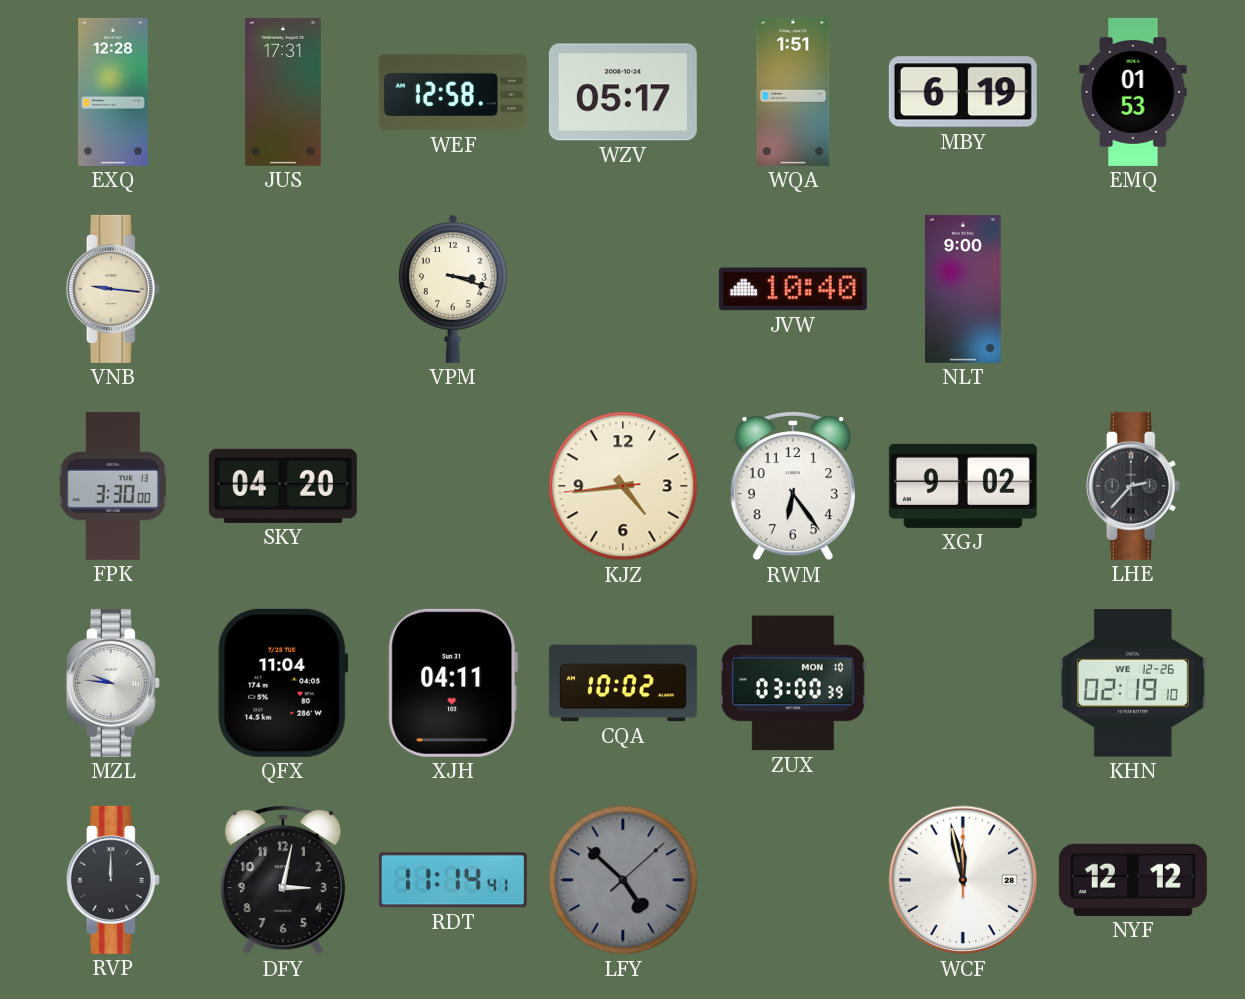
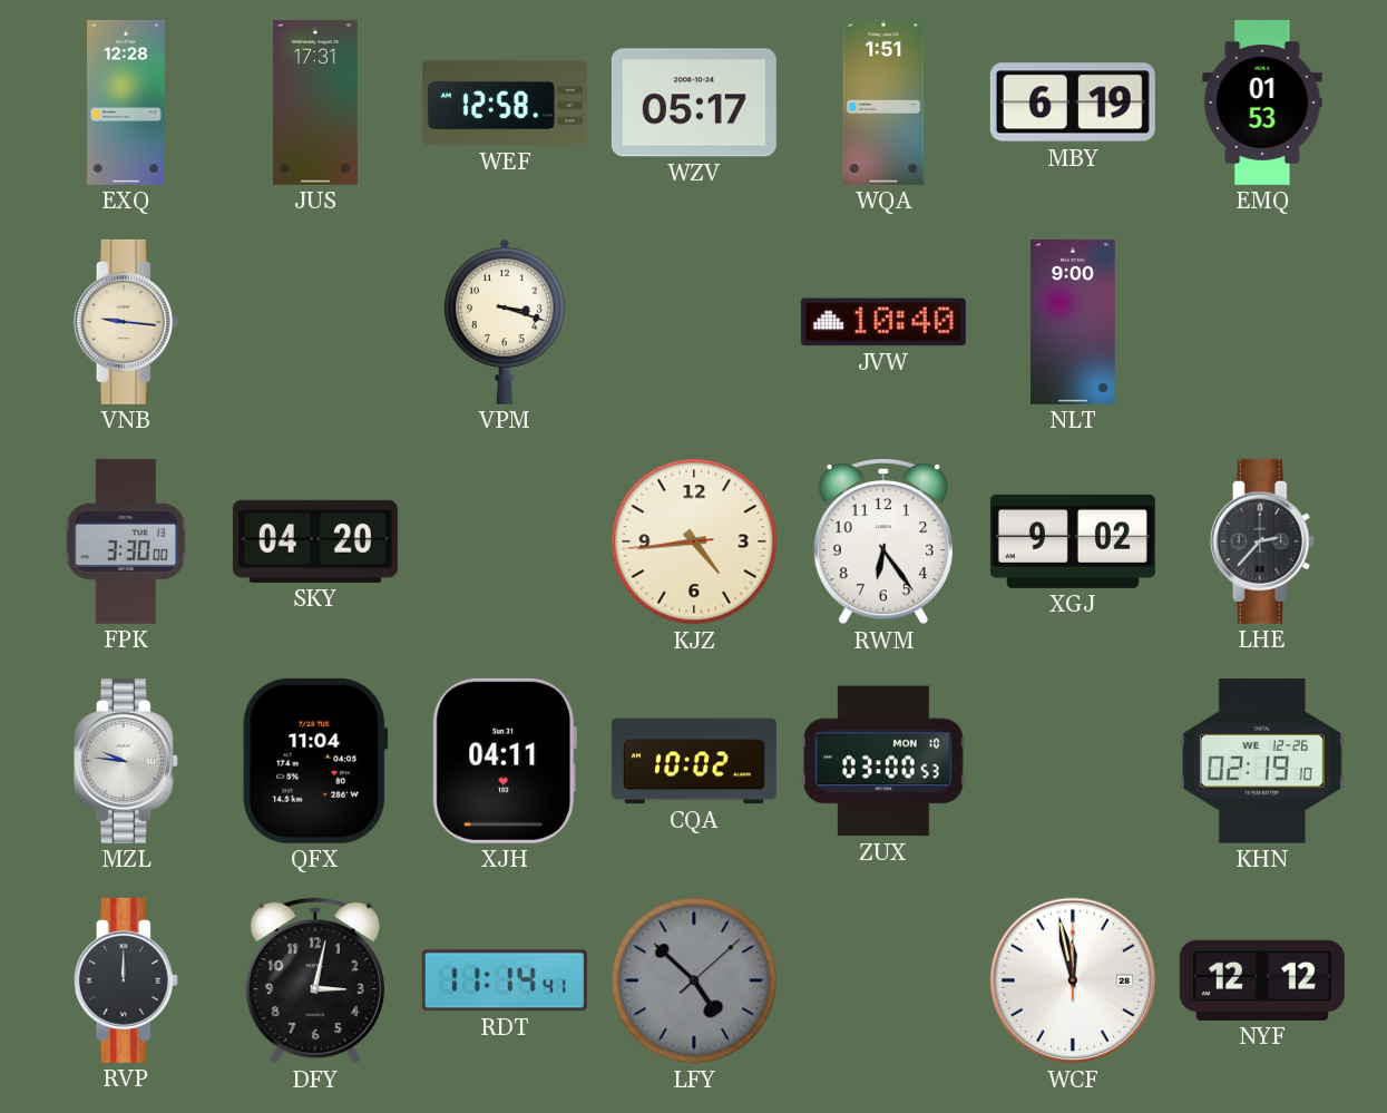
ZUX: 03:00:39 -> 03:00:53
